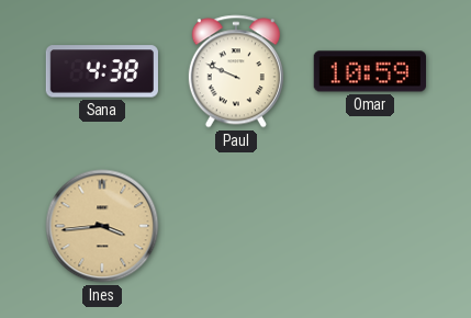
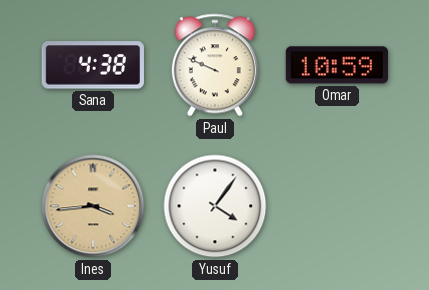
Yusuf: none -> 4:06
